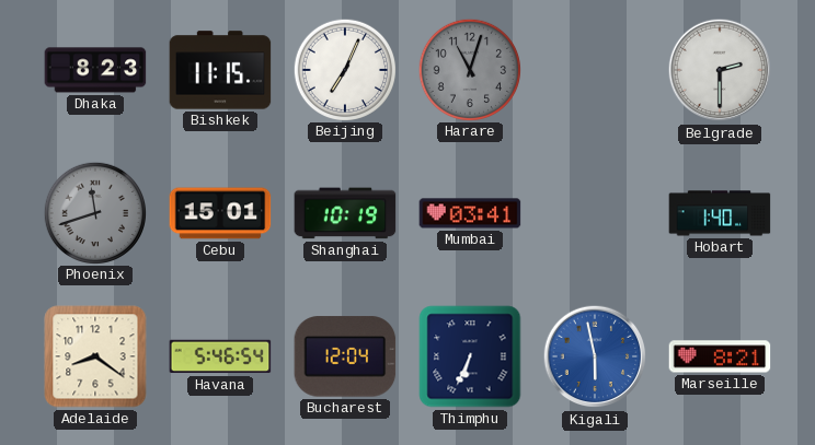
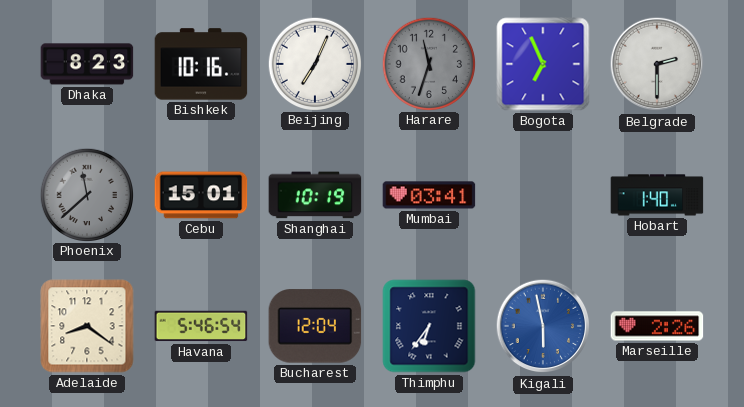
Bishkek: 11:15 -> 10:16
Harare: 11:03 -> 11:33
Bogota: none -> 6:56
Phoenix: 11:42 -> 11:38
Thimphu: 6:34 -> 6:36
Marseille: 8:21 -> 2:26
